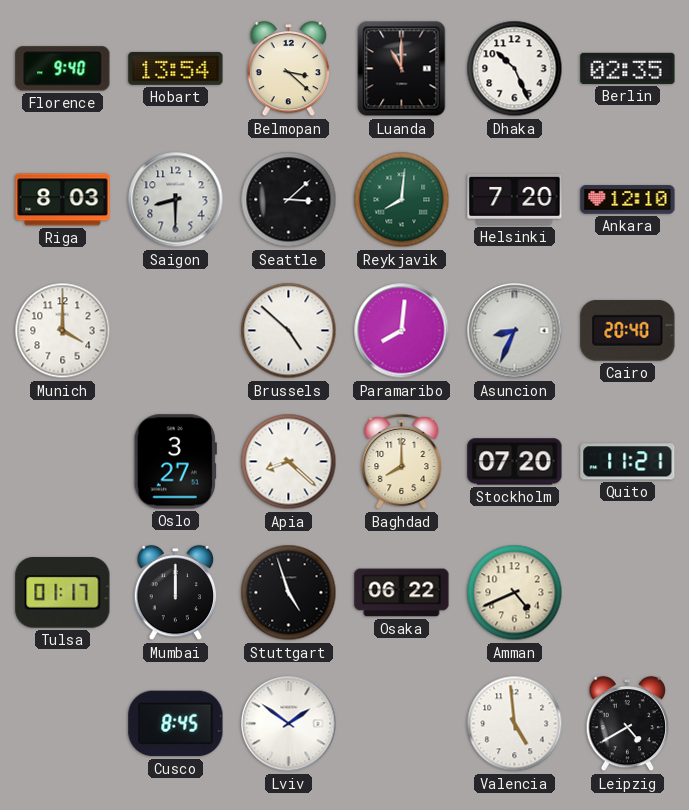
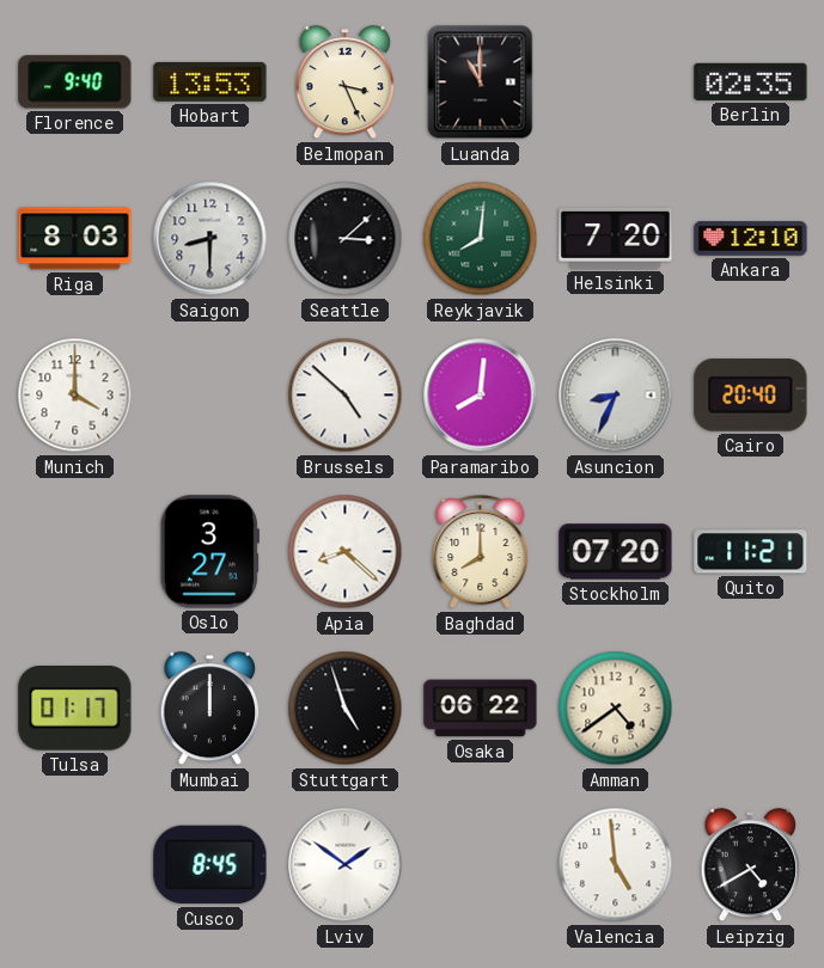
Hobart: 13:54 -> 13:53
Belmopan: 3:22 -> 3:26
Dhaka: 10:26 -> none
Amman: 4:41 -> 4:39
